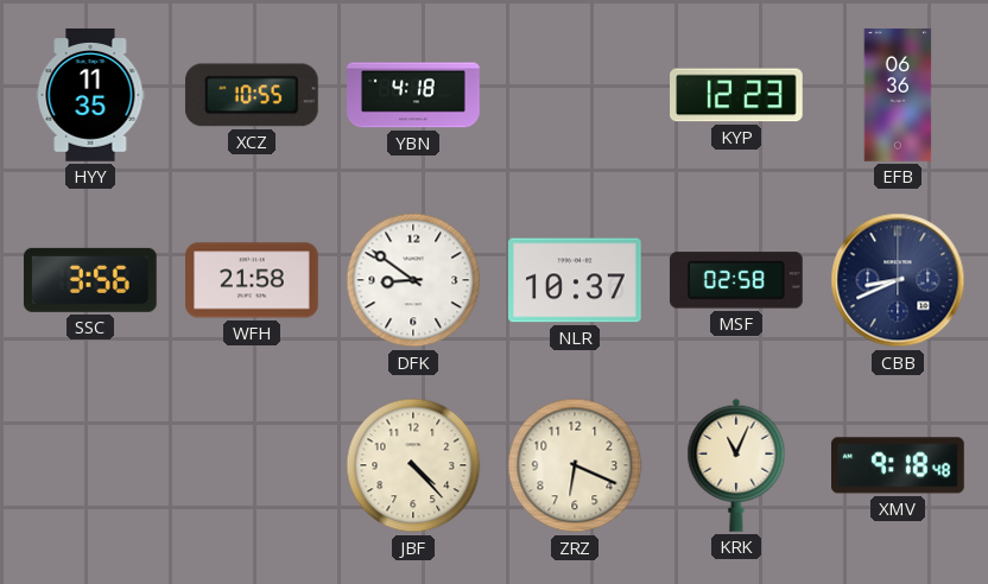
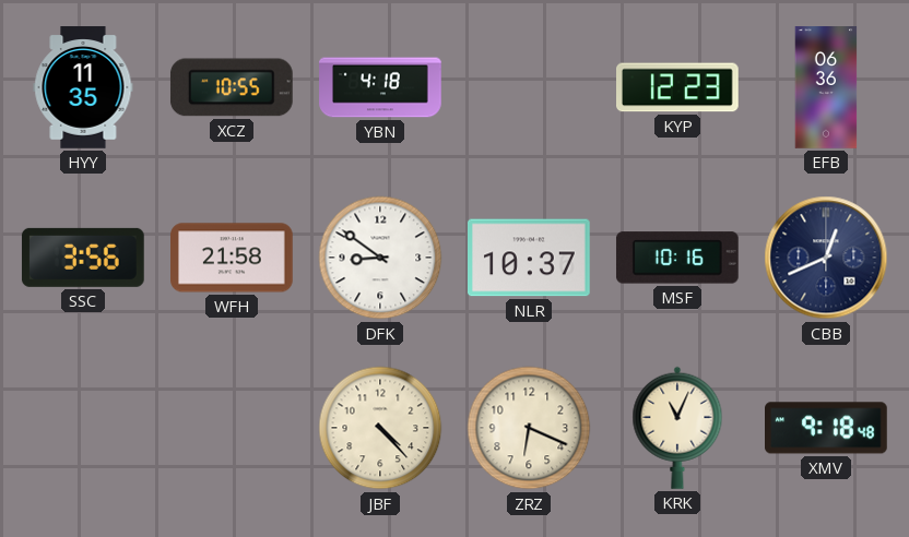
MSF: 02:58 -> 10:16
CBB: 8:41 -> 12:41
